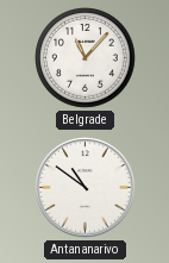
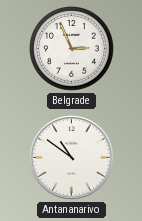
Belgrade: 11:07 -> 2:56
